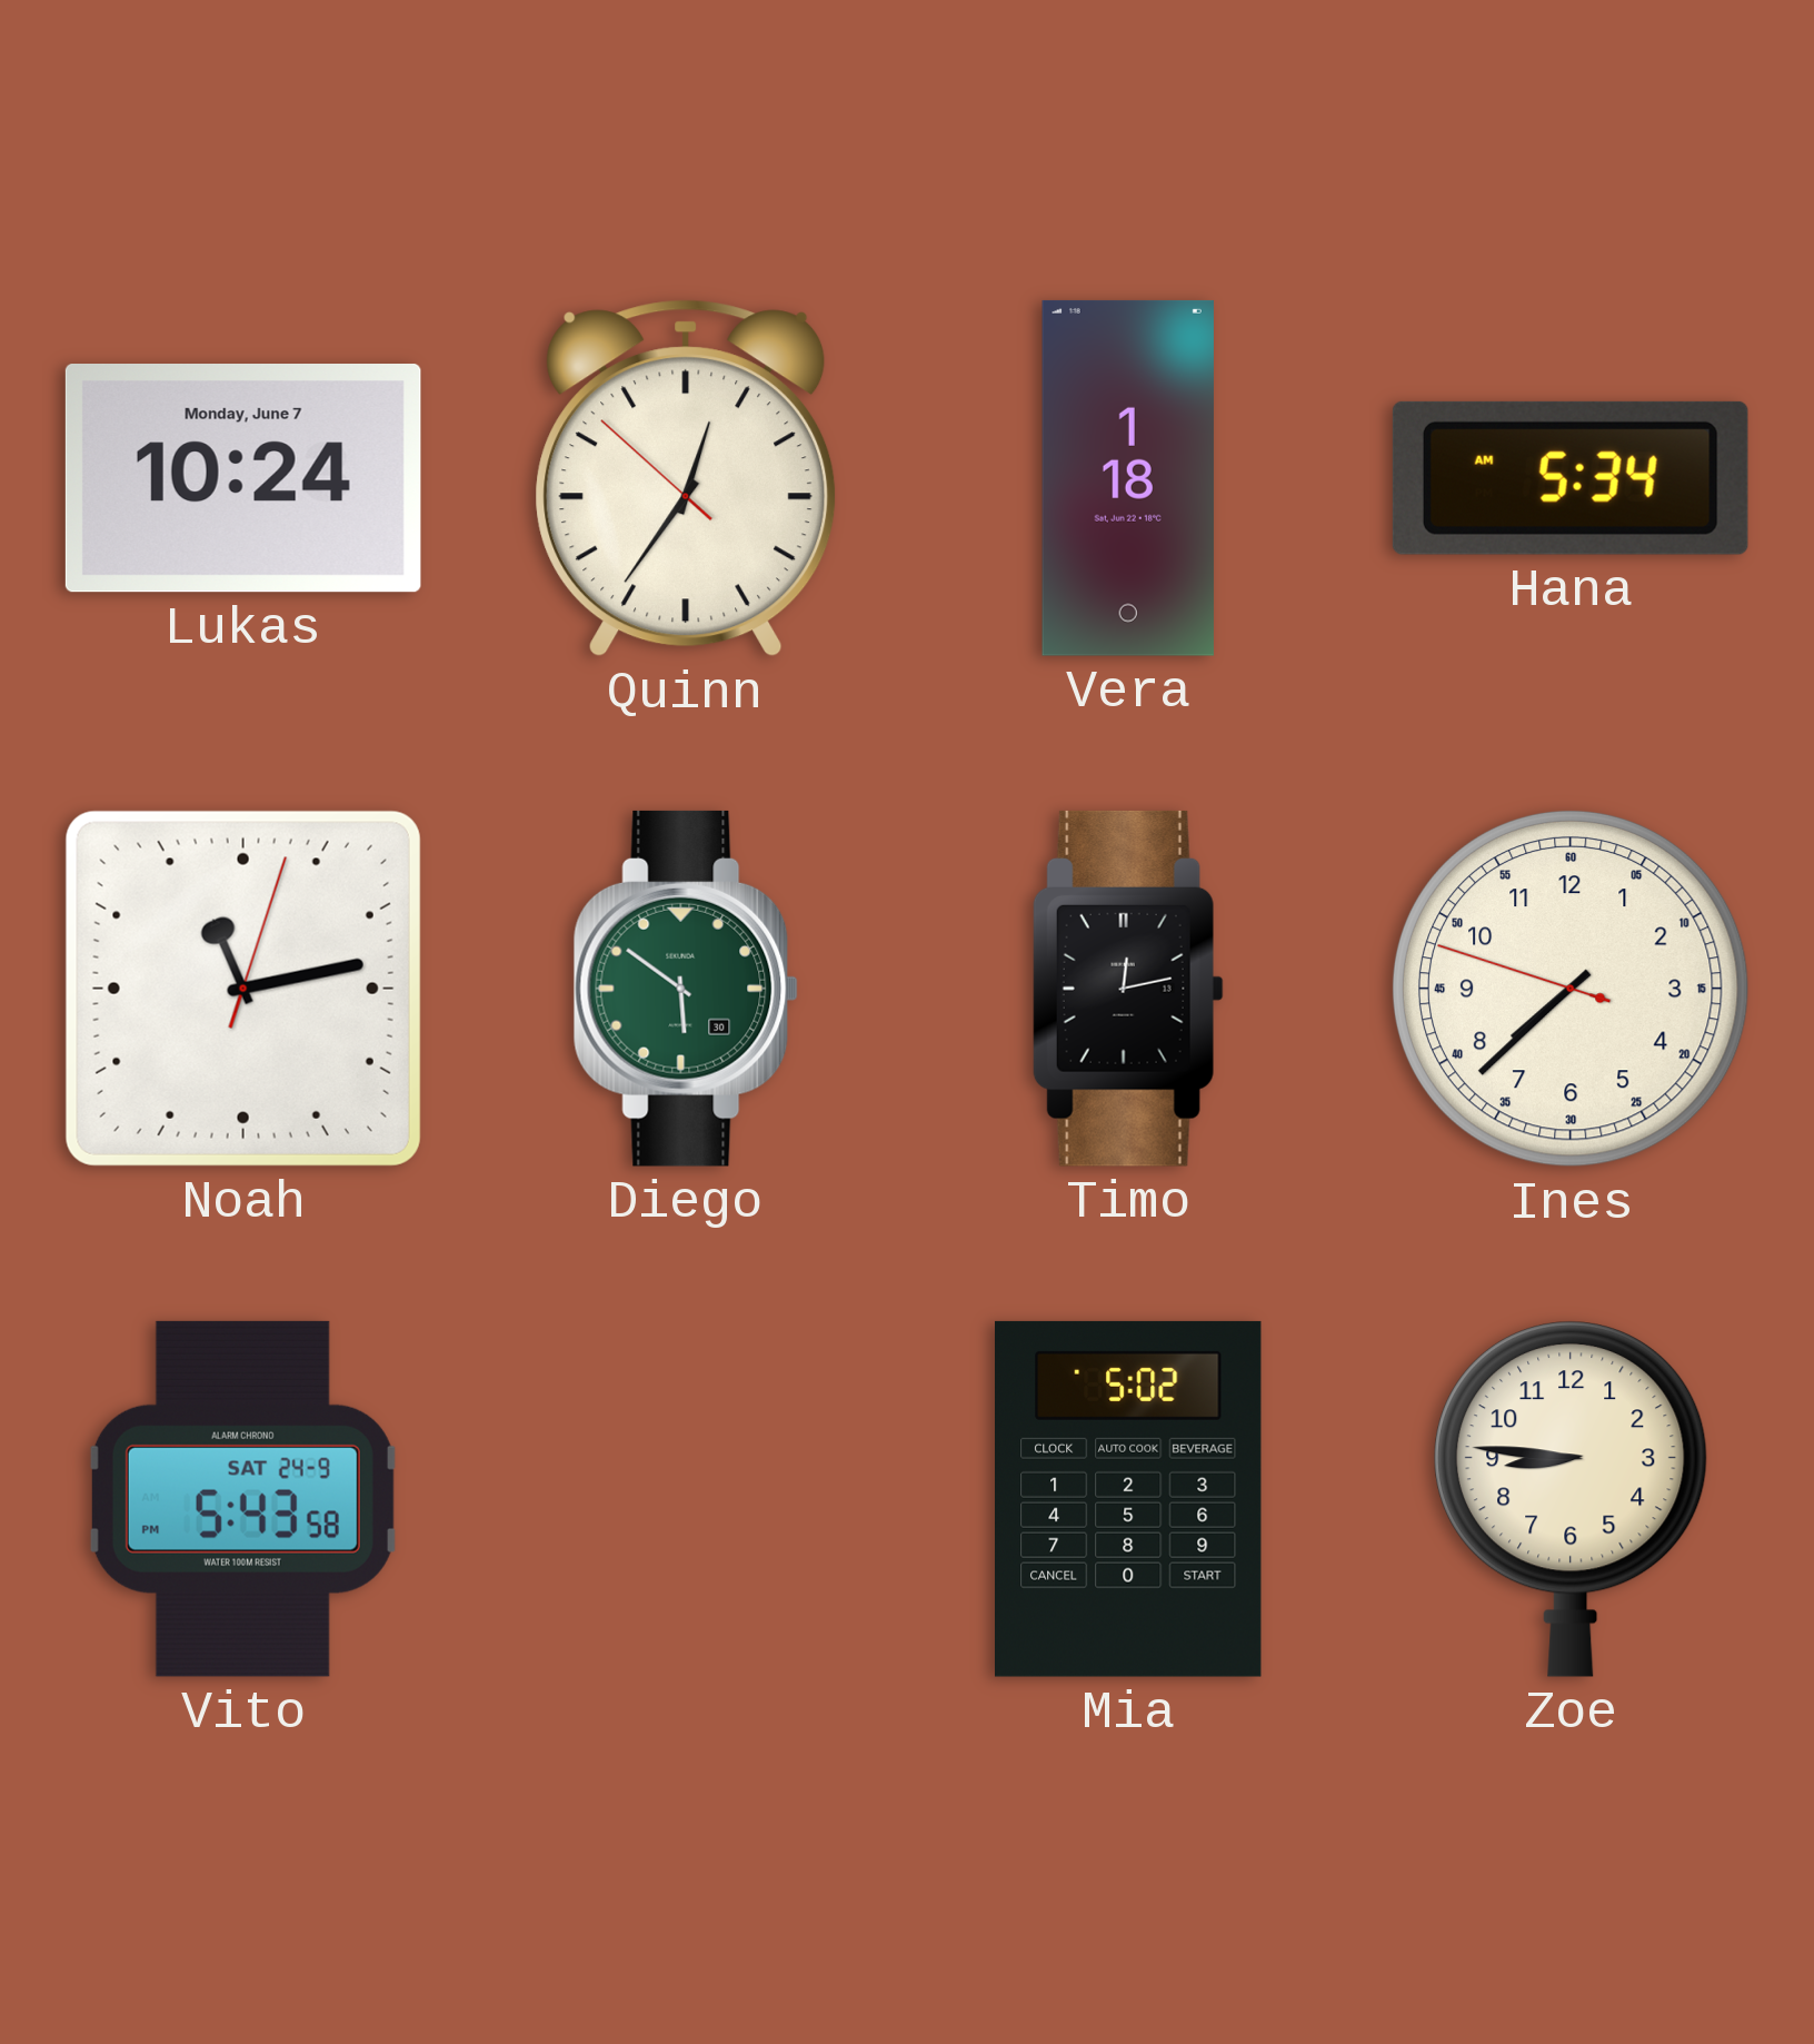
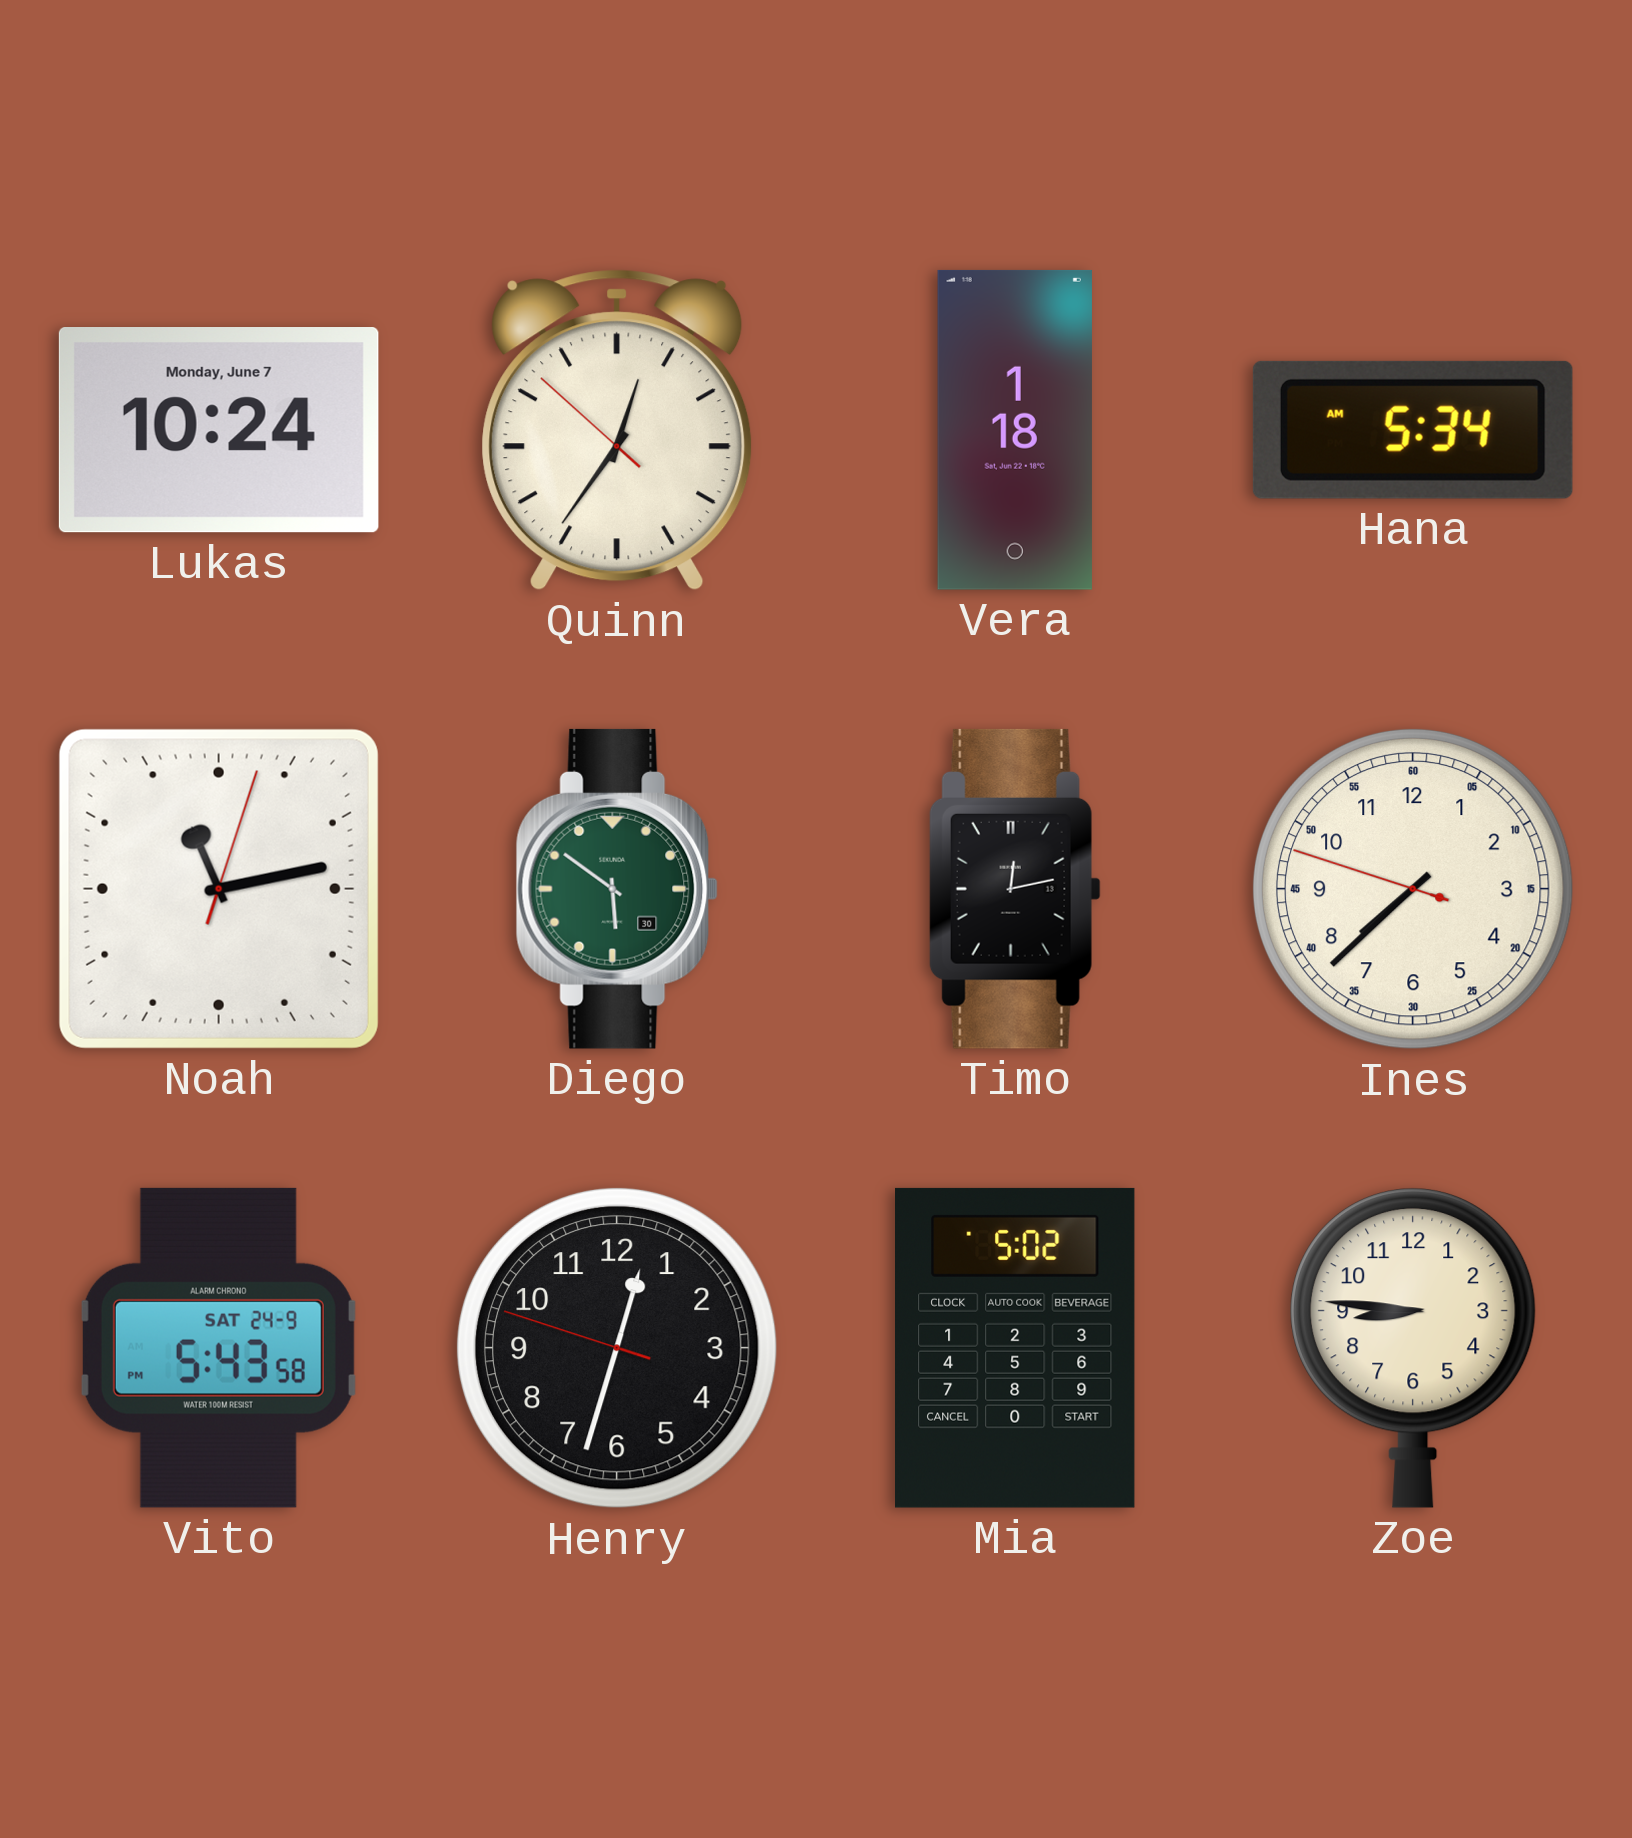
Henry: none -> 12:32
